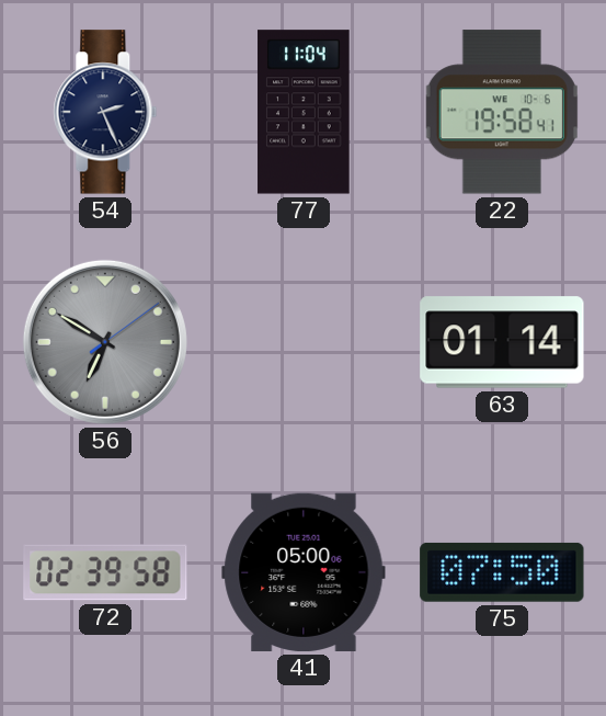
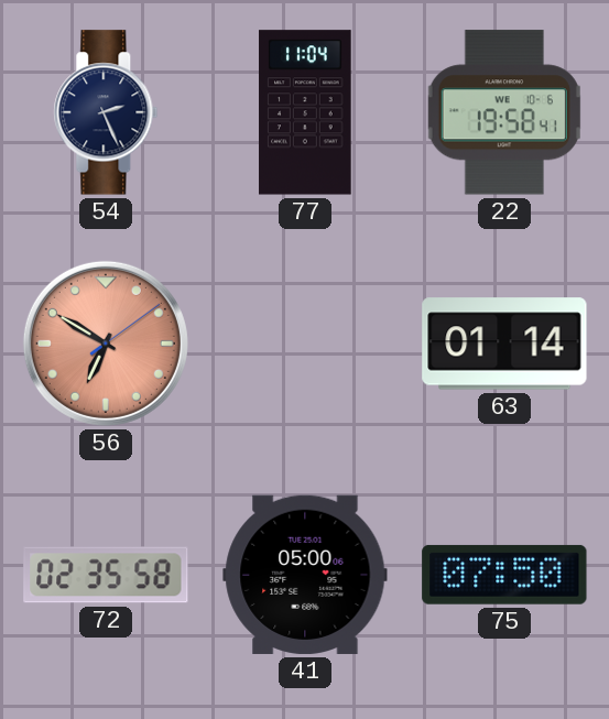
56 dial: grey -> salmon
72: 02:39 -> 02:35
